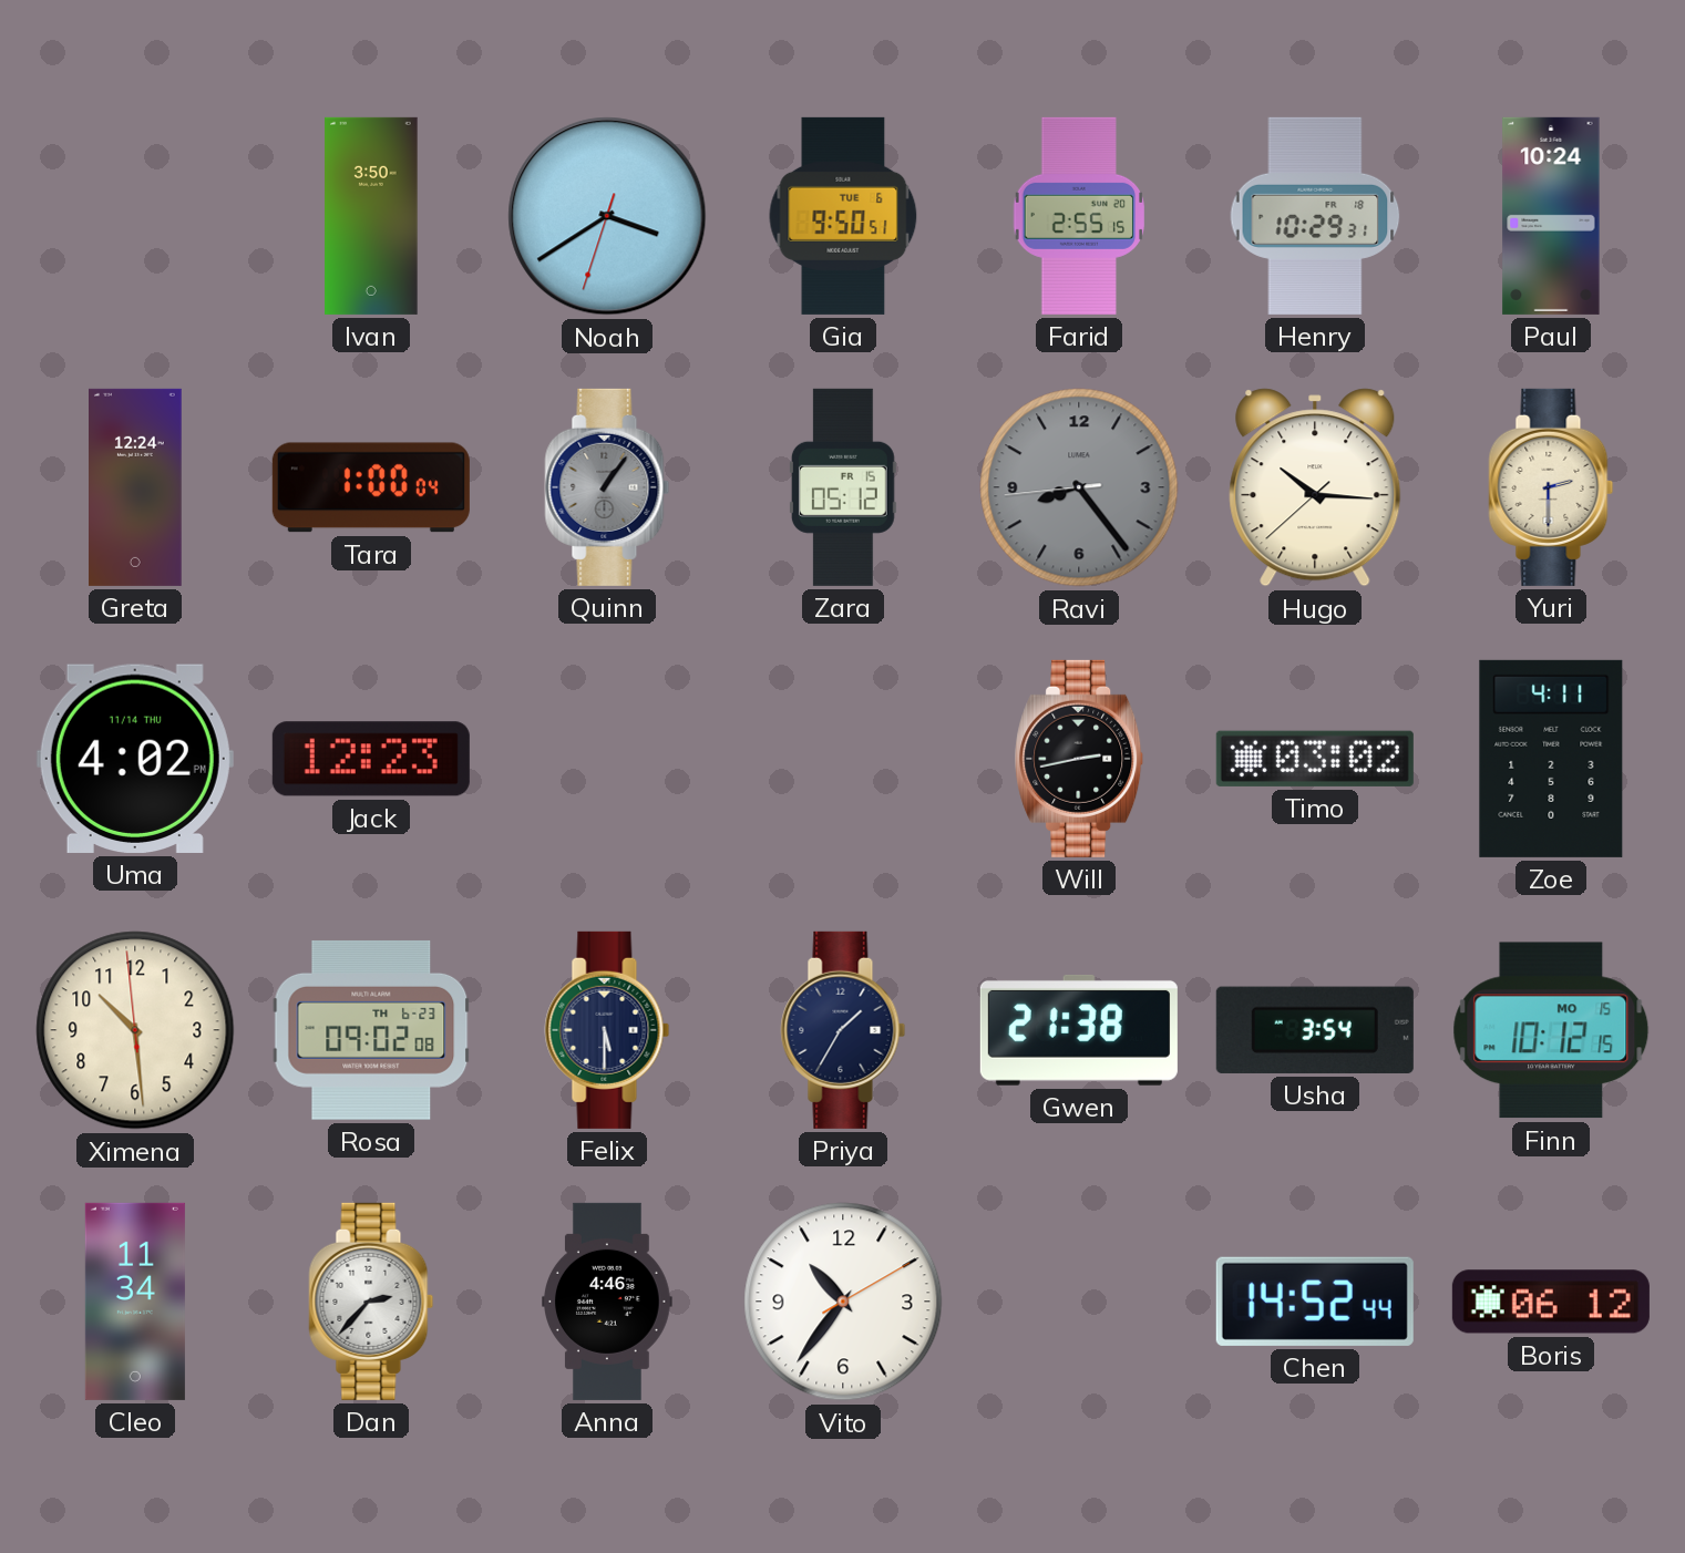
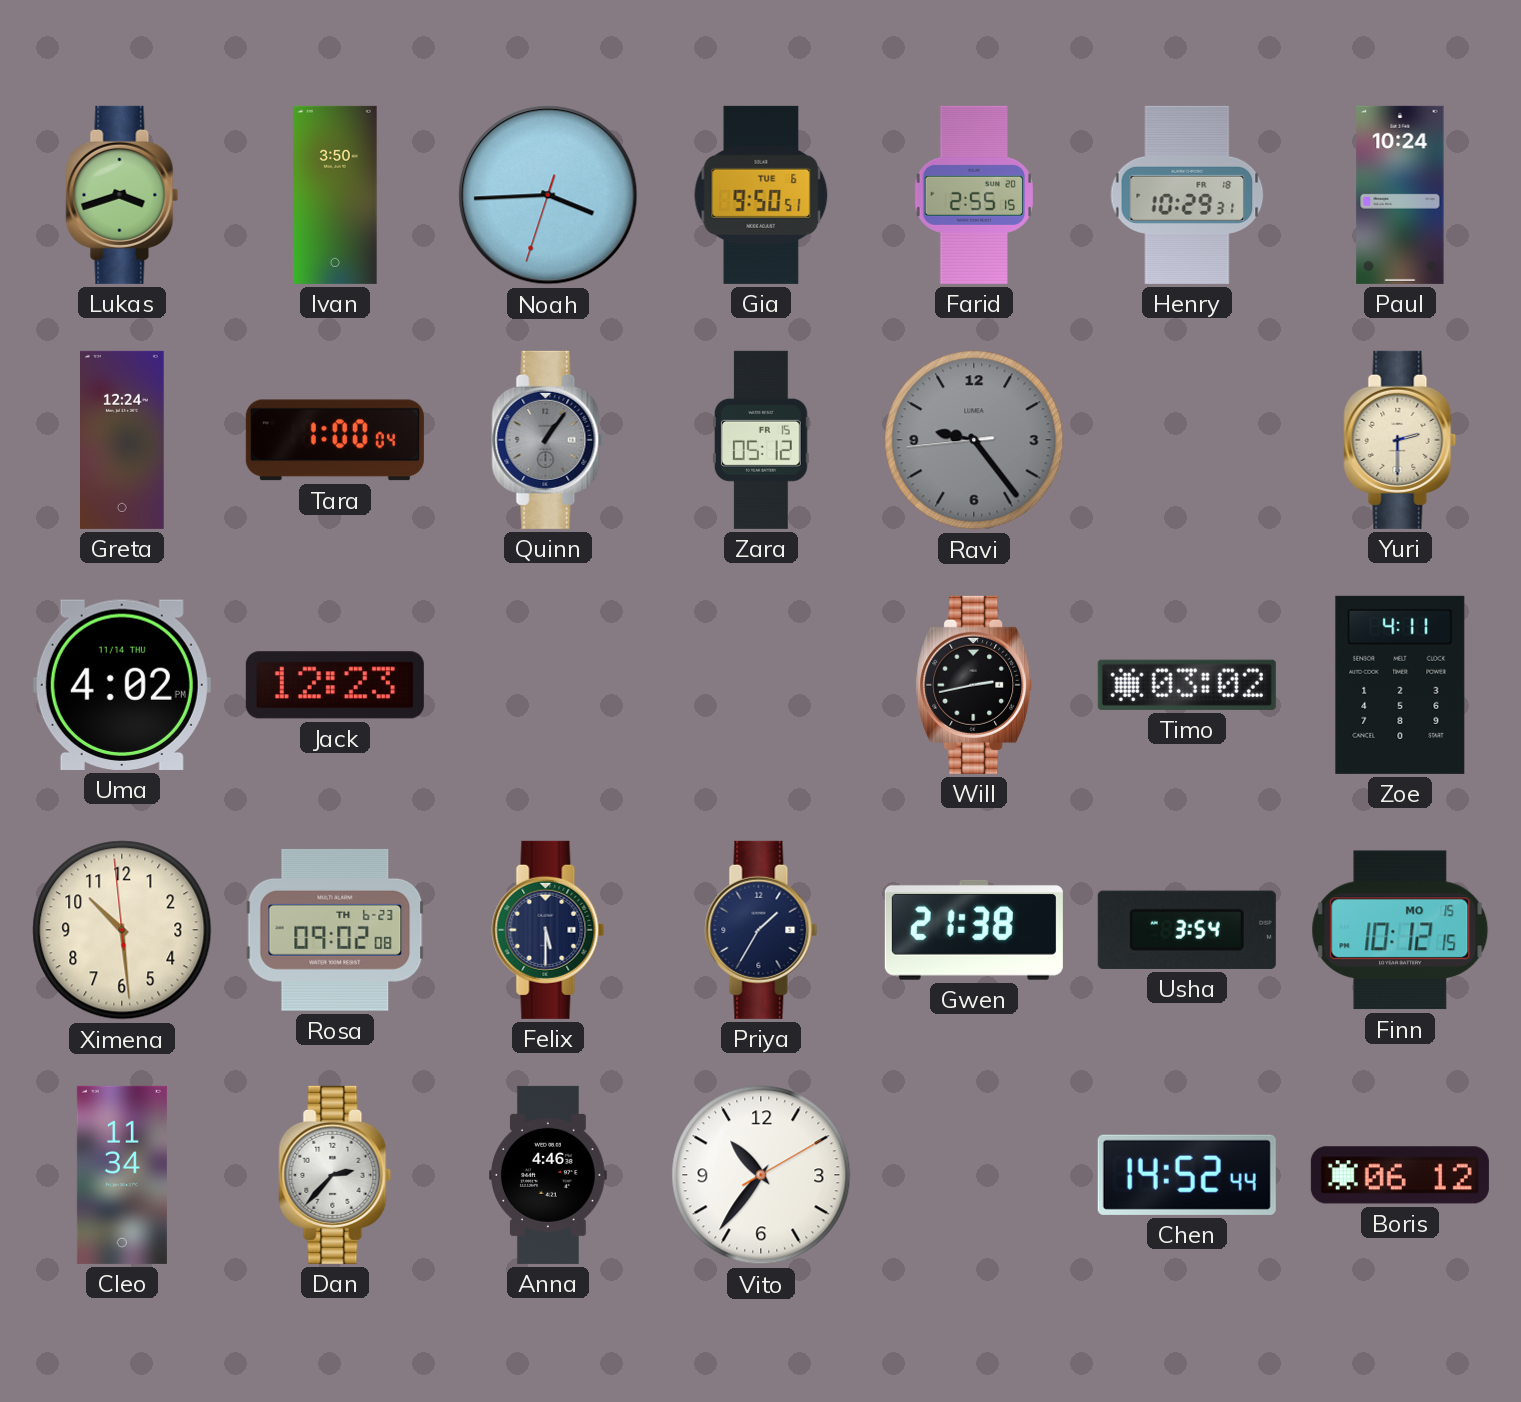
Lukas: none -> 3:42
Noah: 3:39 -> 3:44
Ravi: 8:23 -> 9:23
Hugo: 10:15 -> none
